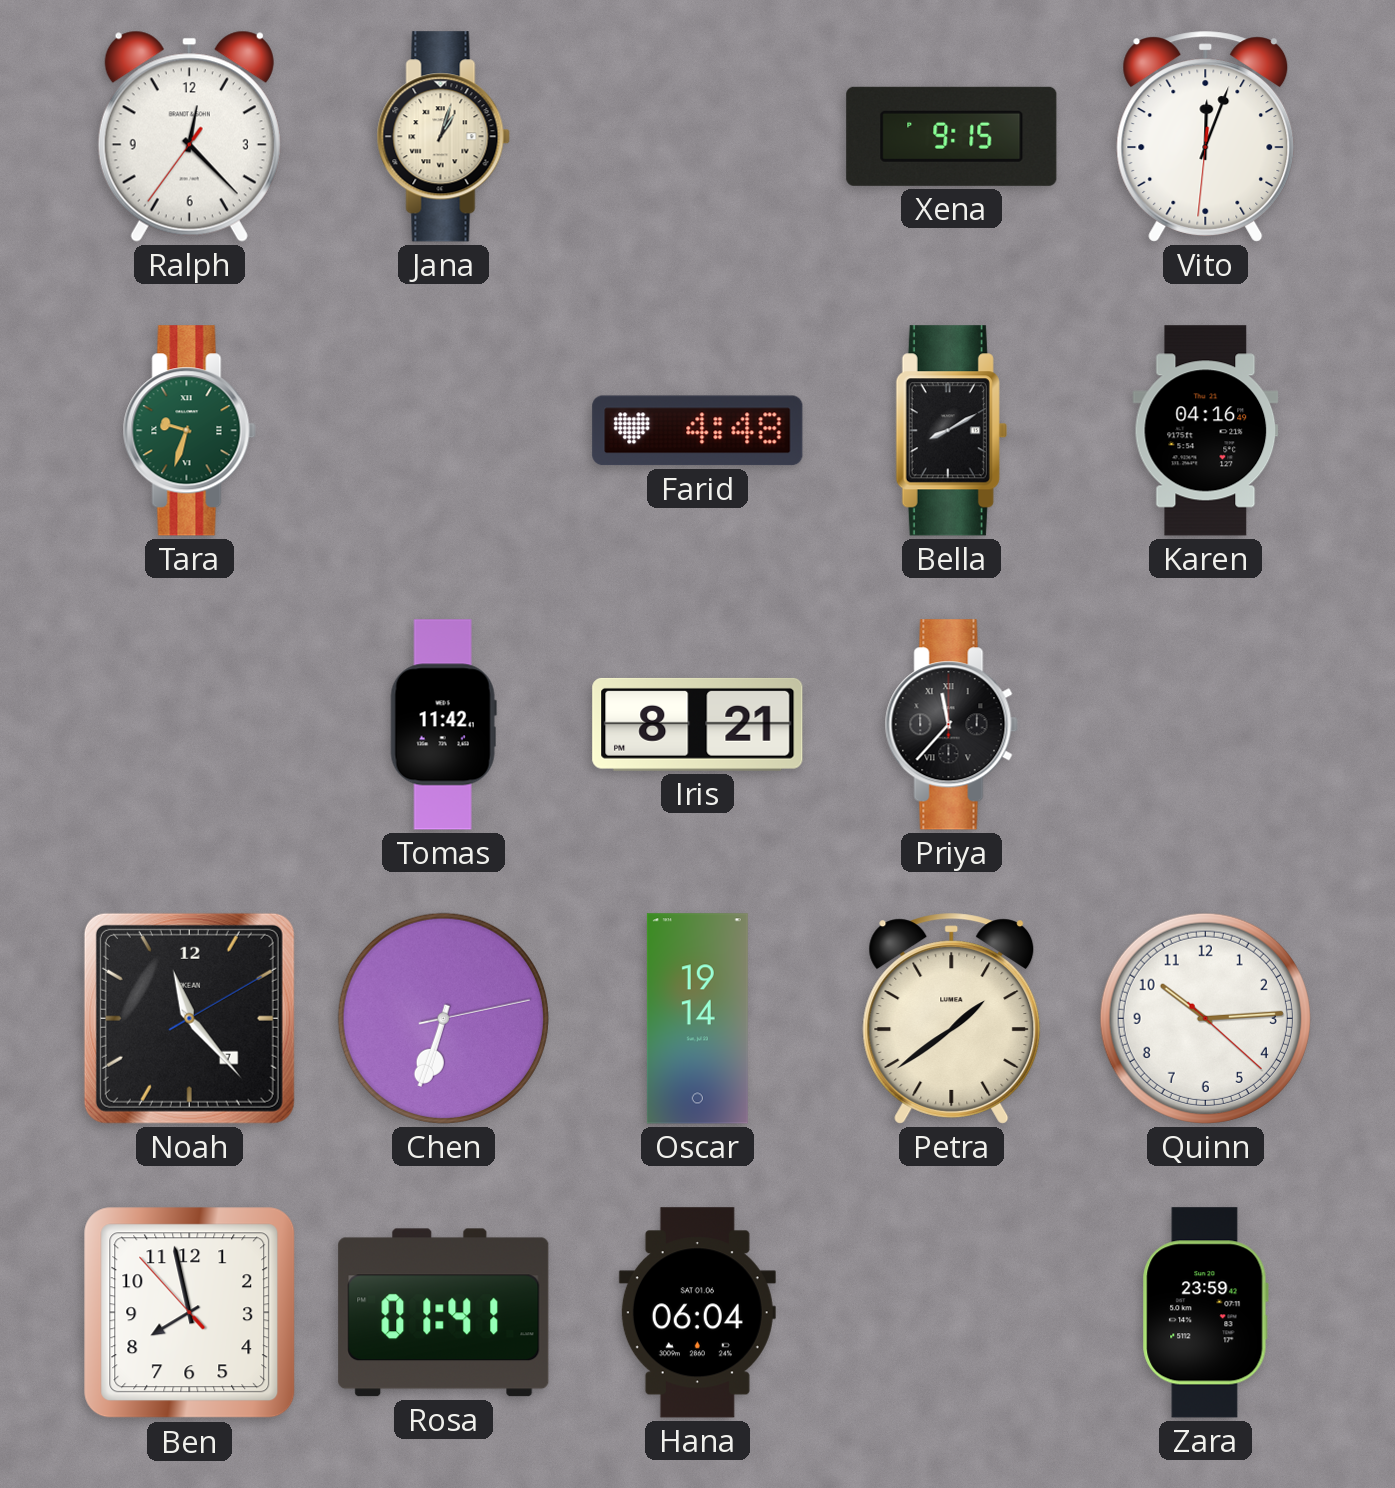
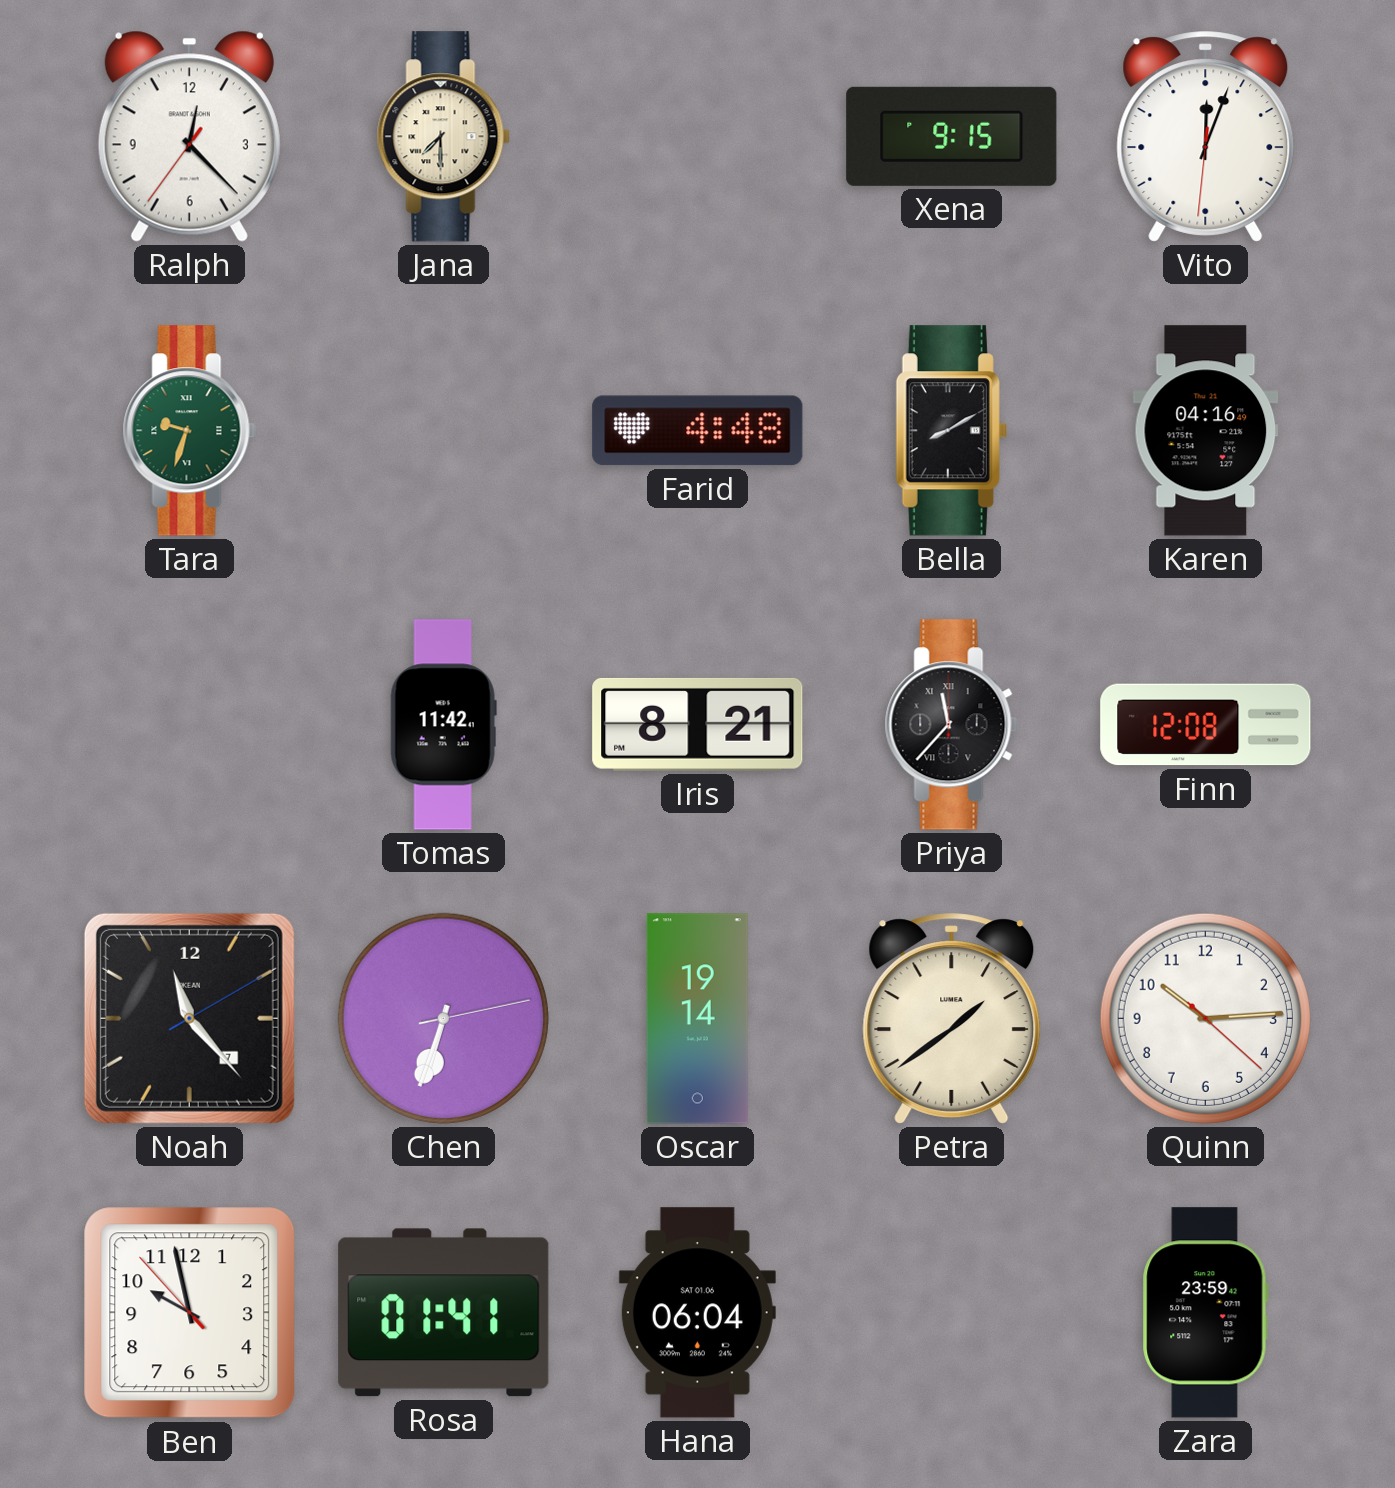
Jana: 1:03 -> 7:30
Finn: none -> 12:08
Ben: 7:57 -> 9:57
